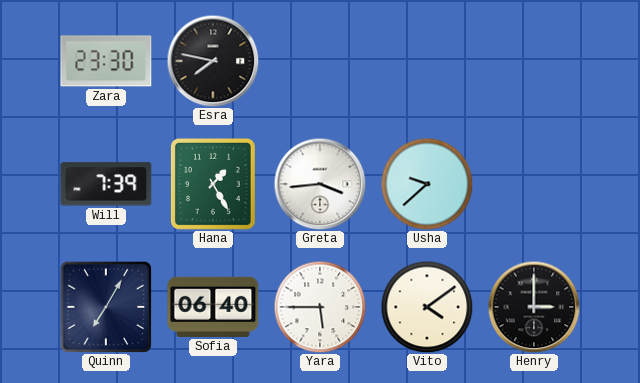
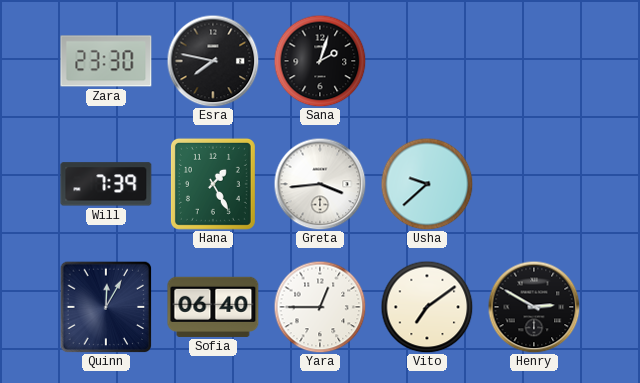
Sana: none -> 2:03
Quinn: 7:05 -> 12:05
Yara: 5:45 -> 12:45
Vito: 4:09 -> 7:09
Henry: 3:00 -> 2:50
